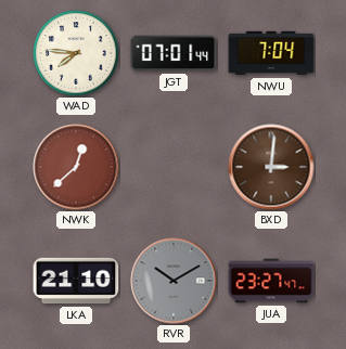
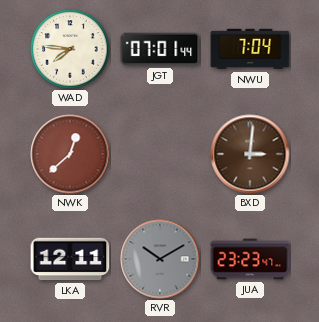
LKA: 21:10 -> 12:11
JUA: 23:27 -> 23:23
